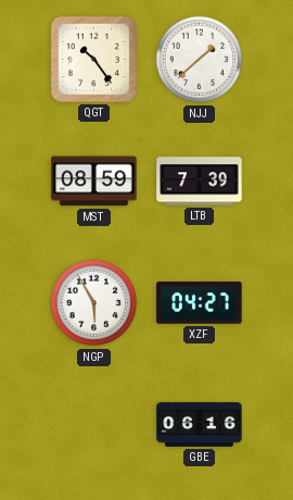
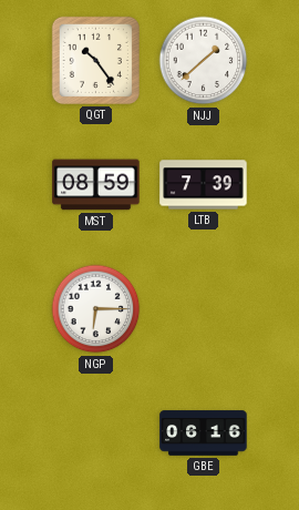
NGP: 5:55 -> 6:15
XZF: 04:27 -> none
